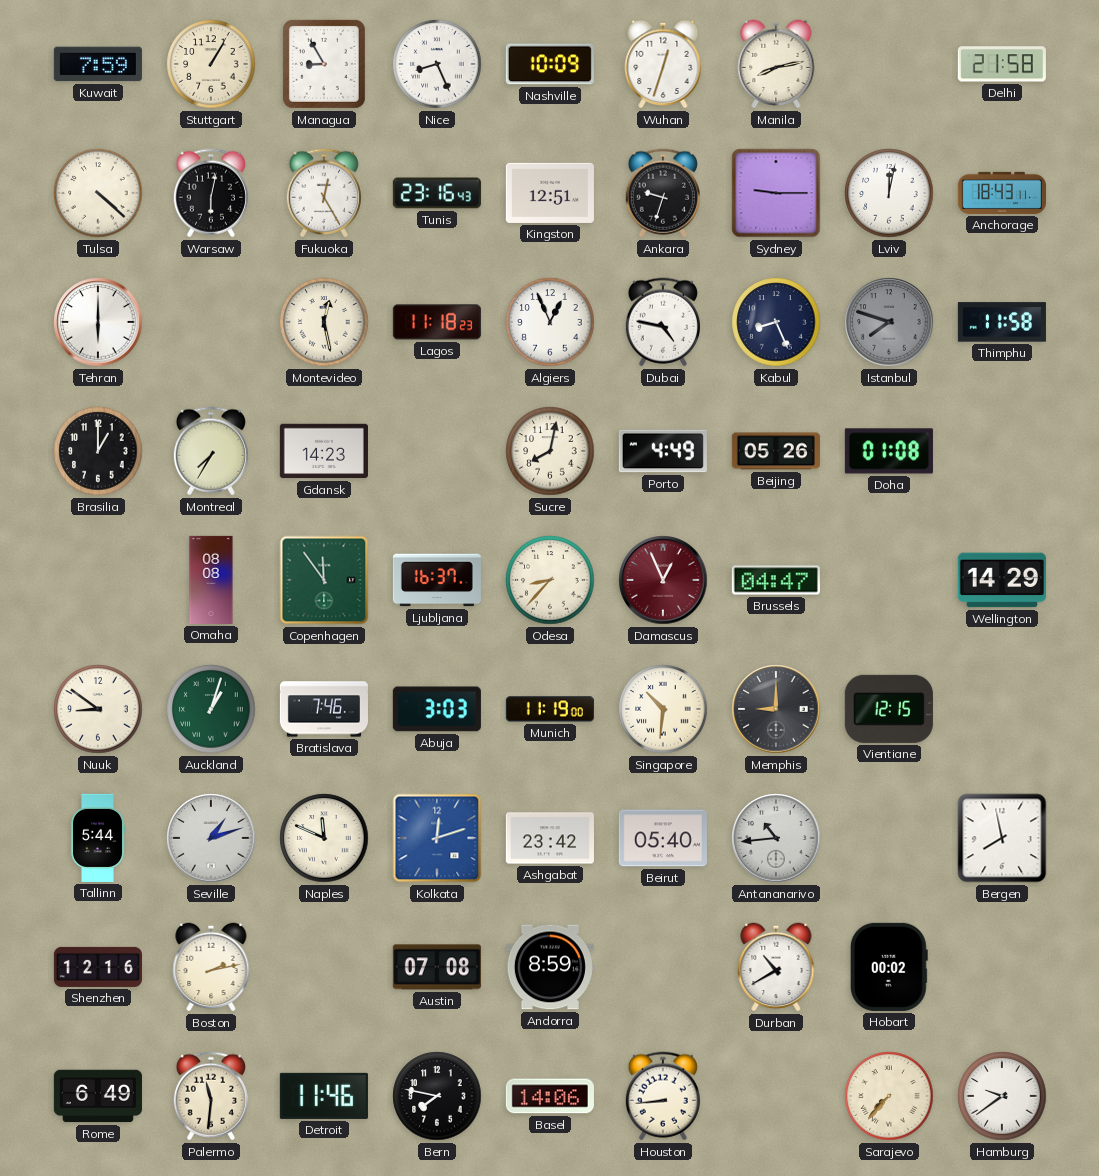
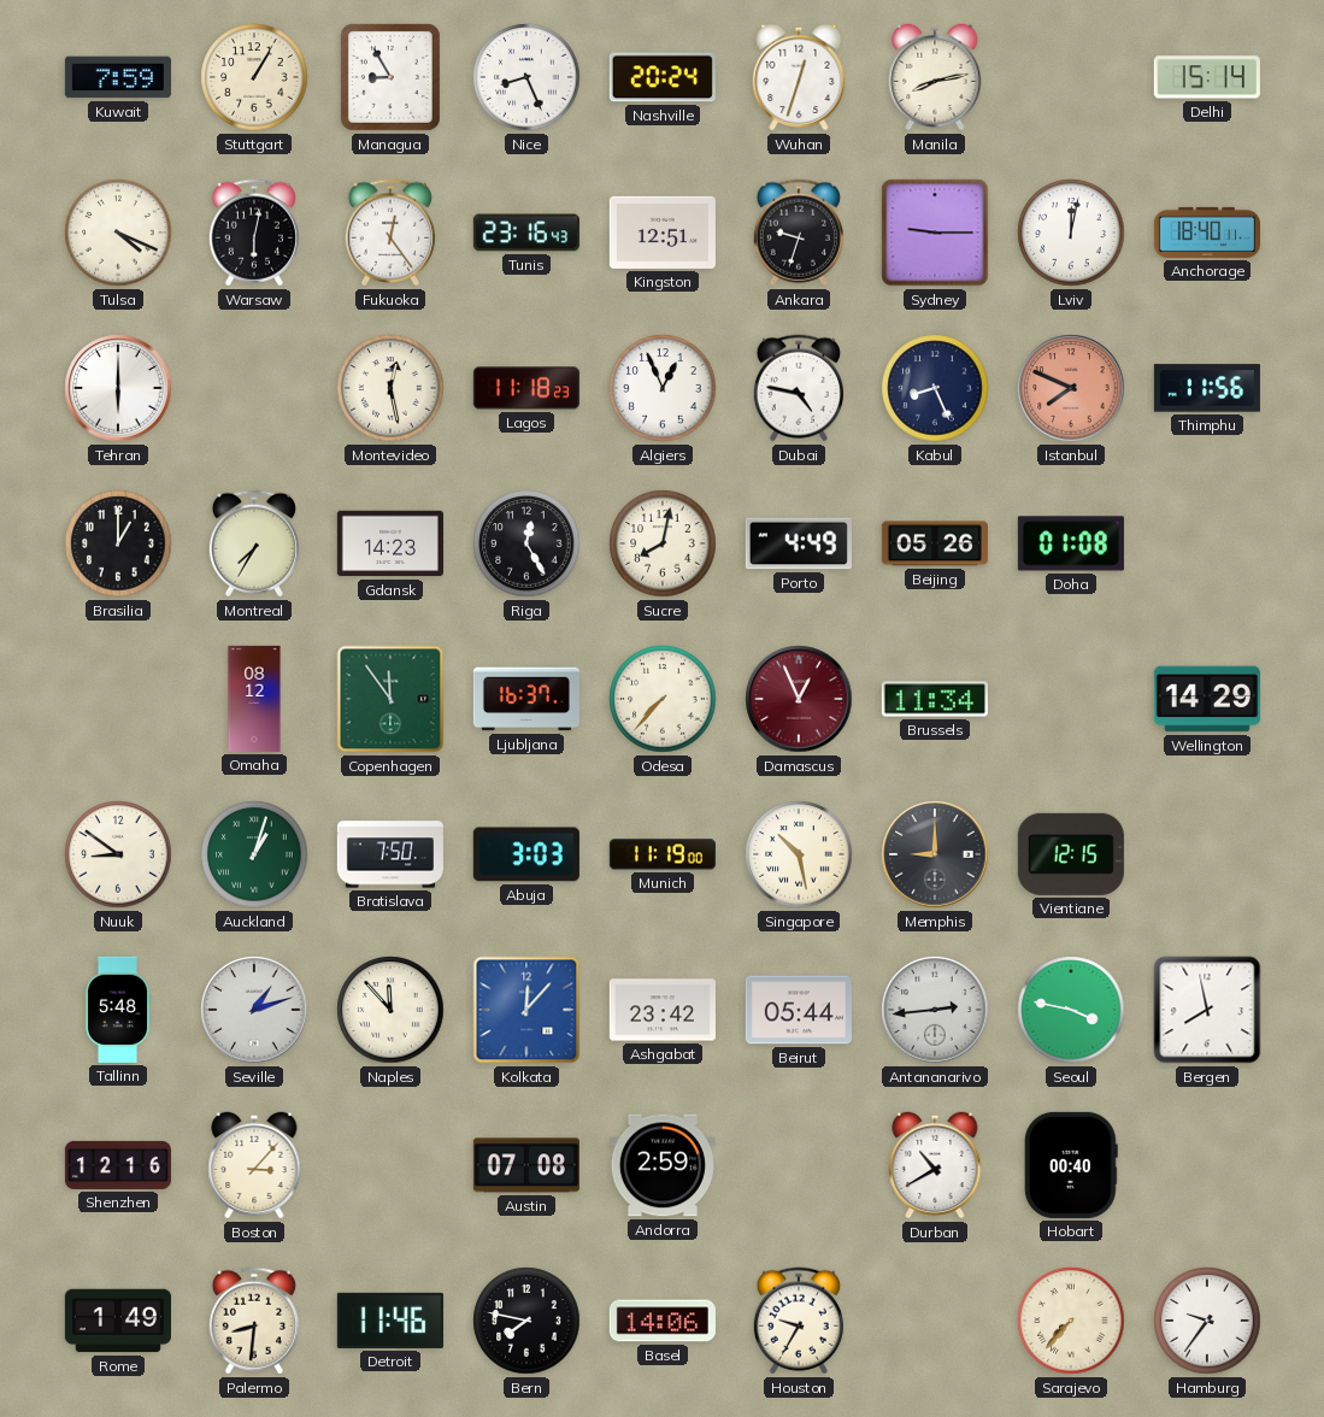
Nashville: 10:09 -> 20:24
Delhi: 21:58 -> 15:14
Tulsa: 4:22 -> 4:19
Fukuoka: 12:25 -> 12:24
Anchorage: 18:43 -> 18:40
Istanbul: 7:48 -> 7:49
Istanbul dial: grey -> salmon
Thimphu: 11:58 -> 11:56
Riga: none -> 12:25
Omaha: 08:08 -> 08:12
Odesa: 8:37 -> 7:37
Brussels: 04:47 -> 11:34
Bratislava: 7:46 -> 7:50
Singapore: 10:31 -> 10:28
Tallinn: 5:44 -> 5:48
Naples: 11:49 -> 11:53
Kolkata: 12:12 -> 12:07
Beirut: 05:40 -> 05:44
Antananarivo: 10:44 -> 2:44
Seoul: none -> 3:47
Boston: 2:13 -> 3:07
Andorra: 8:59 -> 2:59
Hobart: 00:02 -> 00:40
Rome: 6:49 -> 1:49
Palermo: 11:31 -> 8:31
Houston: 8:44 -> 9:35
Hamburg: 9:39 -> 9:36
